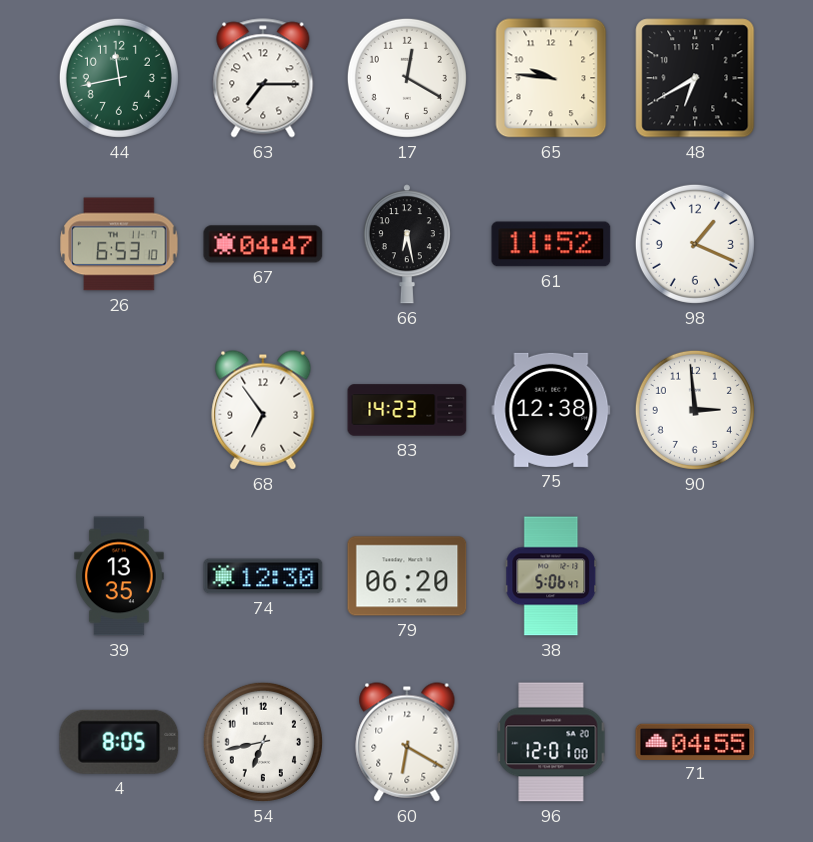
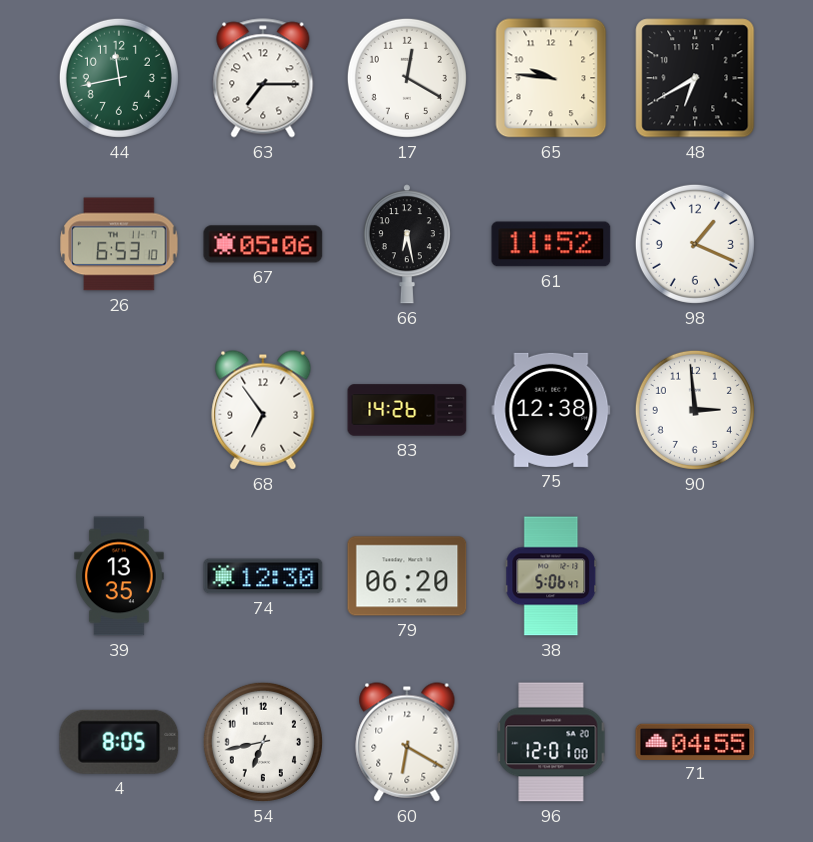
67: 04:47 -> 05:06
83: 14:23 -> 14:26
